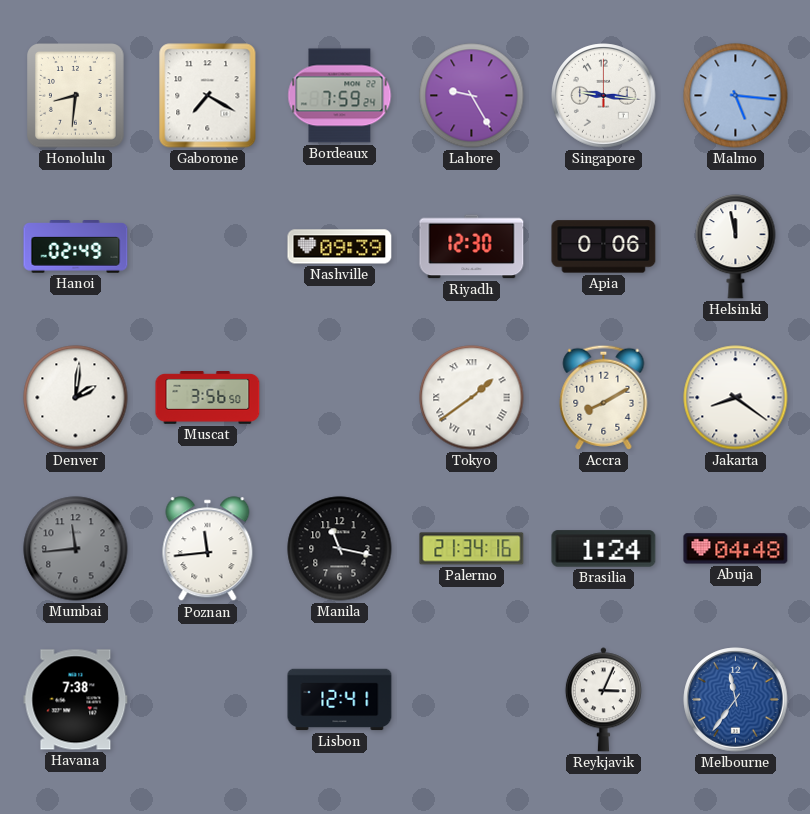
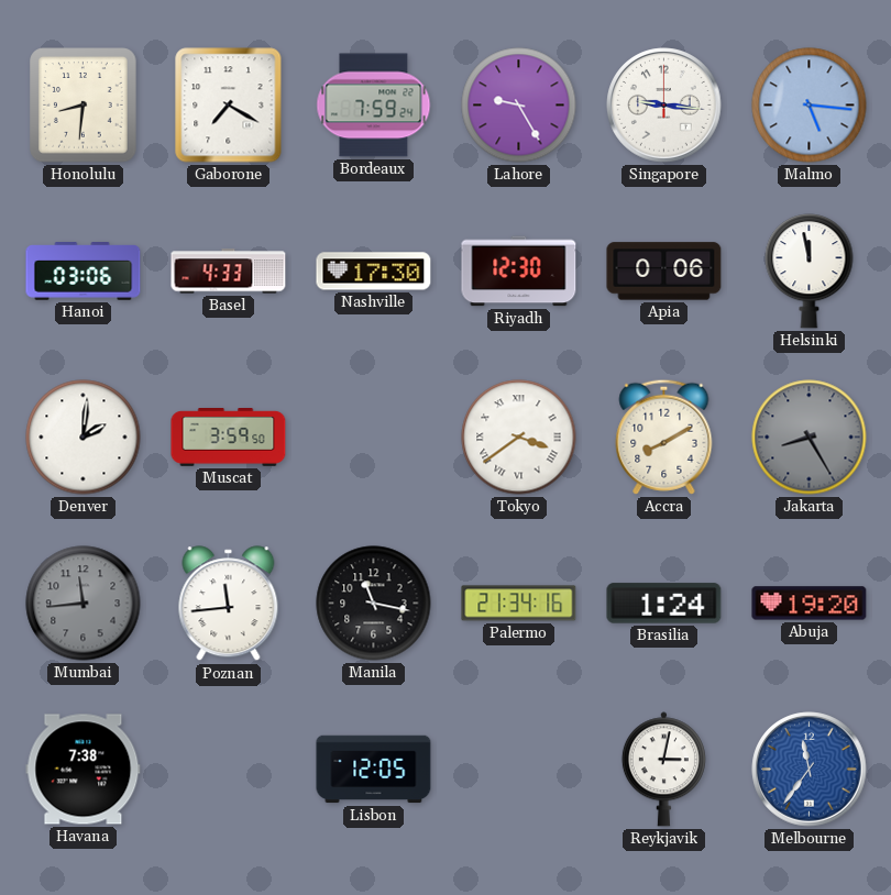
Hanoi: 02:49 -> 03:06
Basel: none -> 4:33
Nashville: 09:39 -> 17:30
Muscat: 3:56 -> 3:59
Tokyo: 1:39 -> 3:39
Jakarta: 8:21 -> 8:25
Jakarta dial: white -> grey
Abuja: 04:48 -> 19:20
Lisbon: 12:41 -> 12:05
Reykjavik: 3:04 -> 3:02
